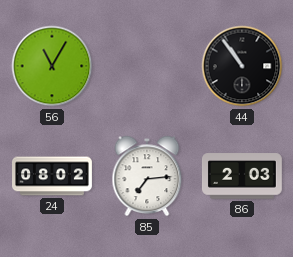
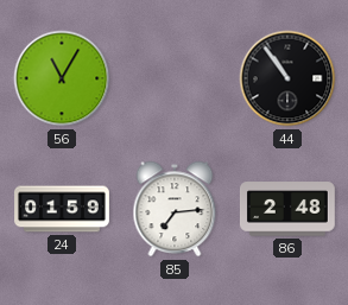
24: 08:02 -> 01:59
86: 2:03 -> 2:48
